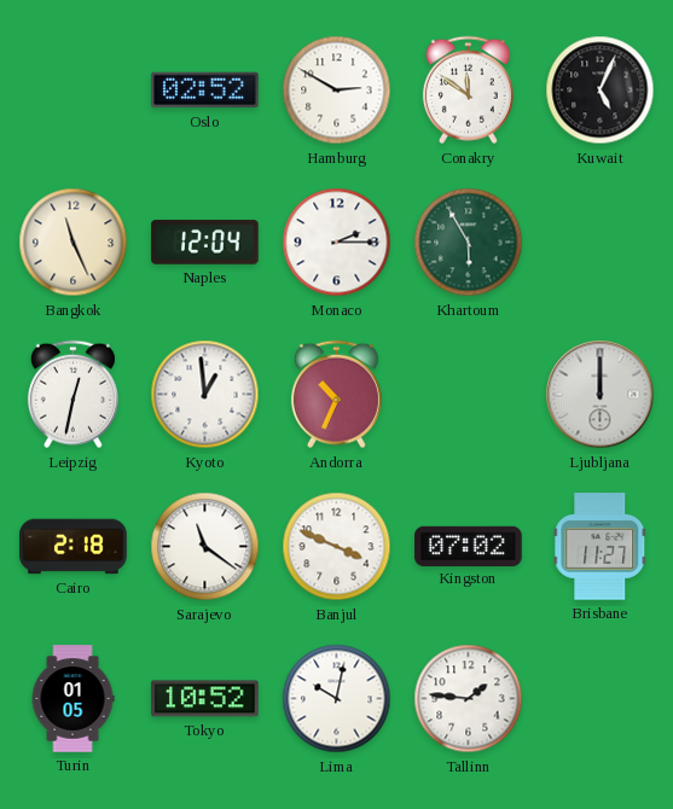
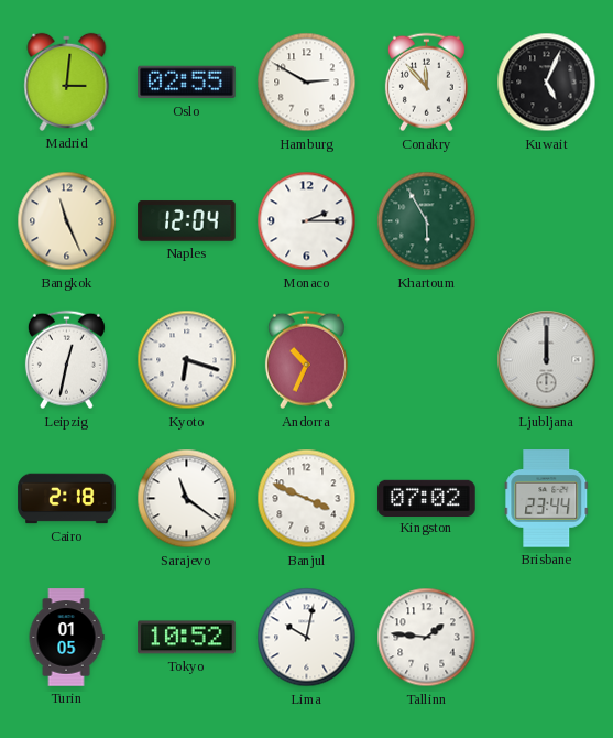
Madrid: none -> 3:01
Oslo: 02:52 -> 02:55
Conakry: 11:51 -> 11:53
Kyoto: 12:59 -> 6:18
Brisbane: 11:27 -> 23:44
